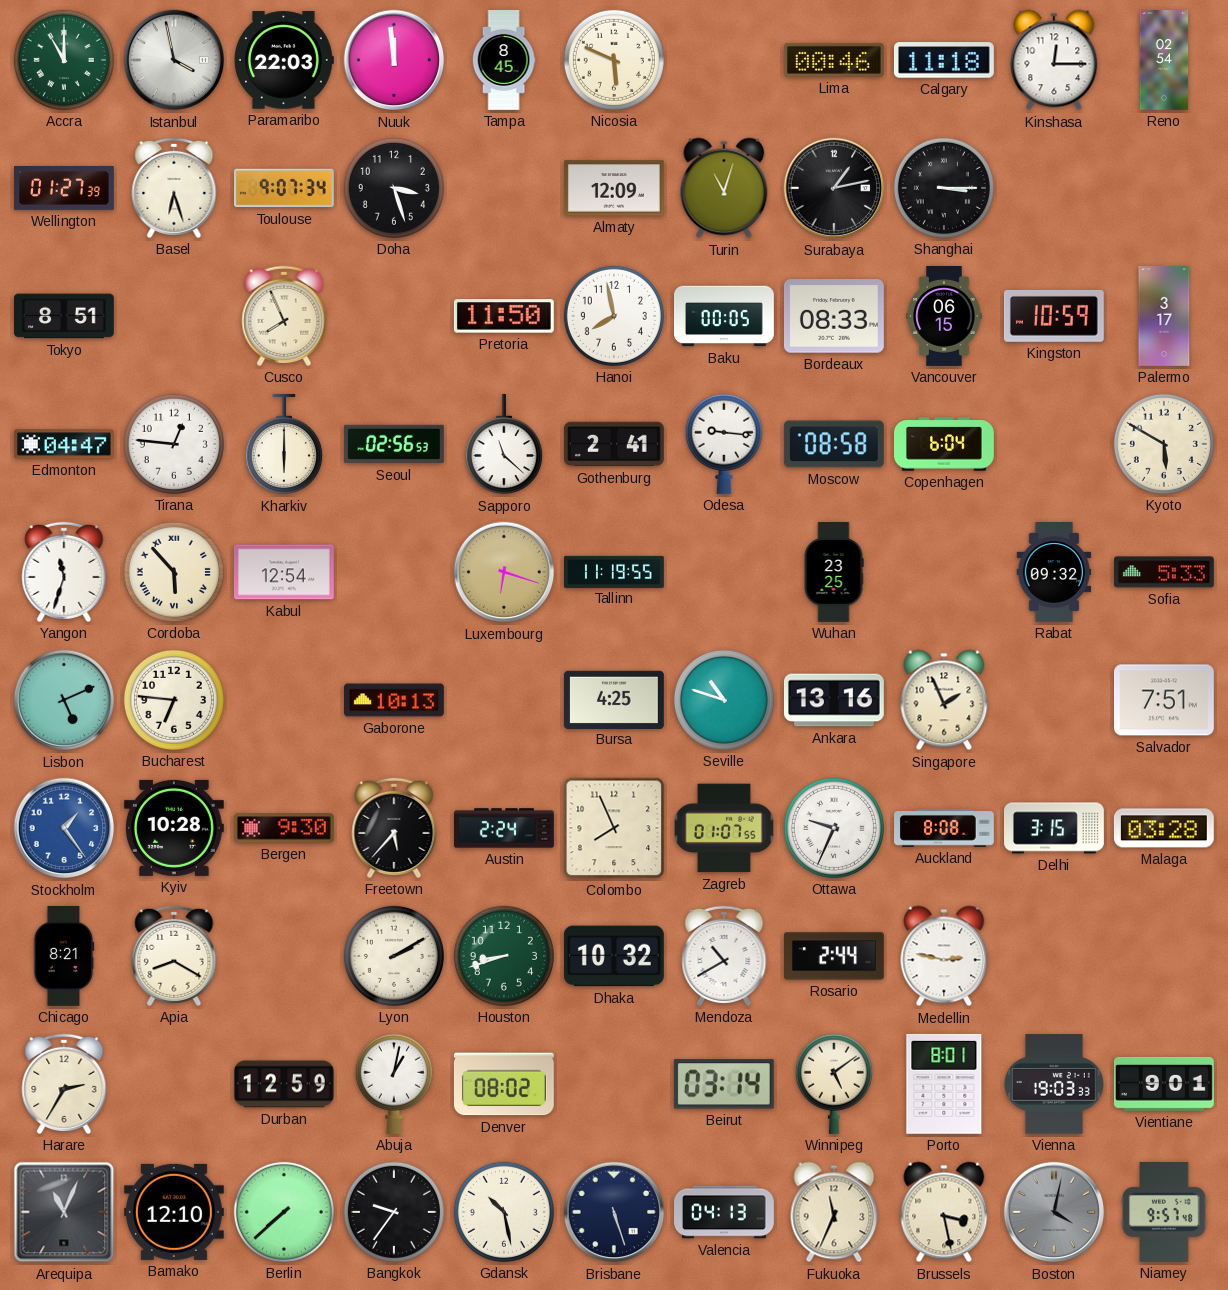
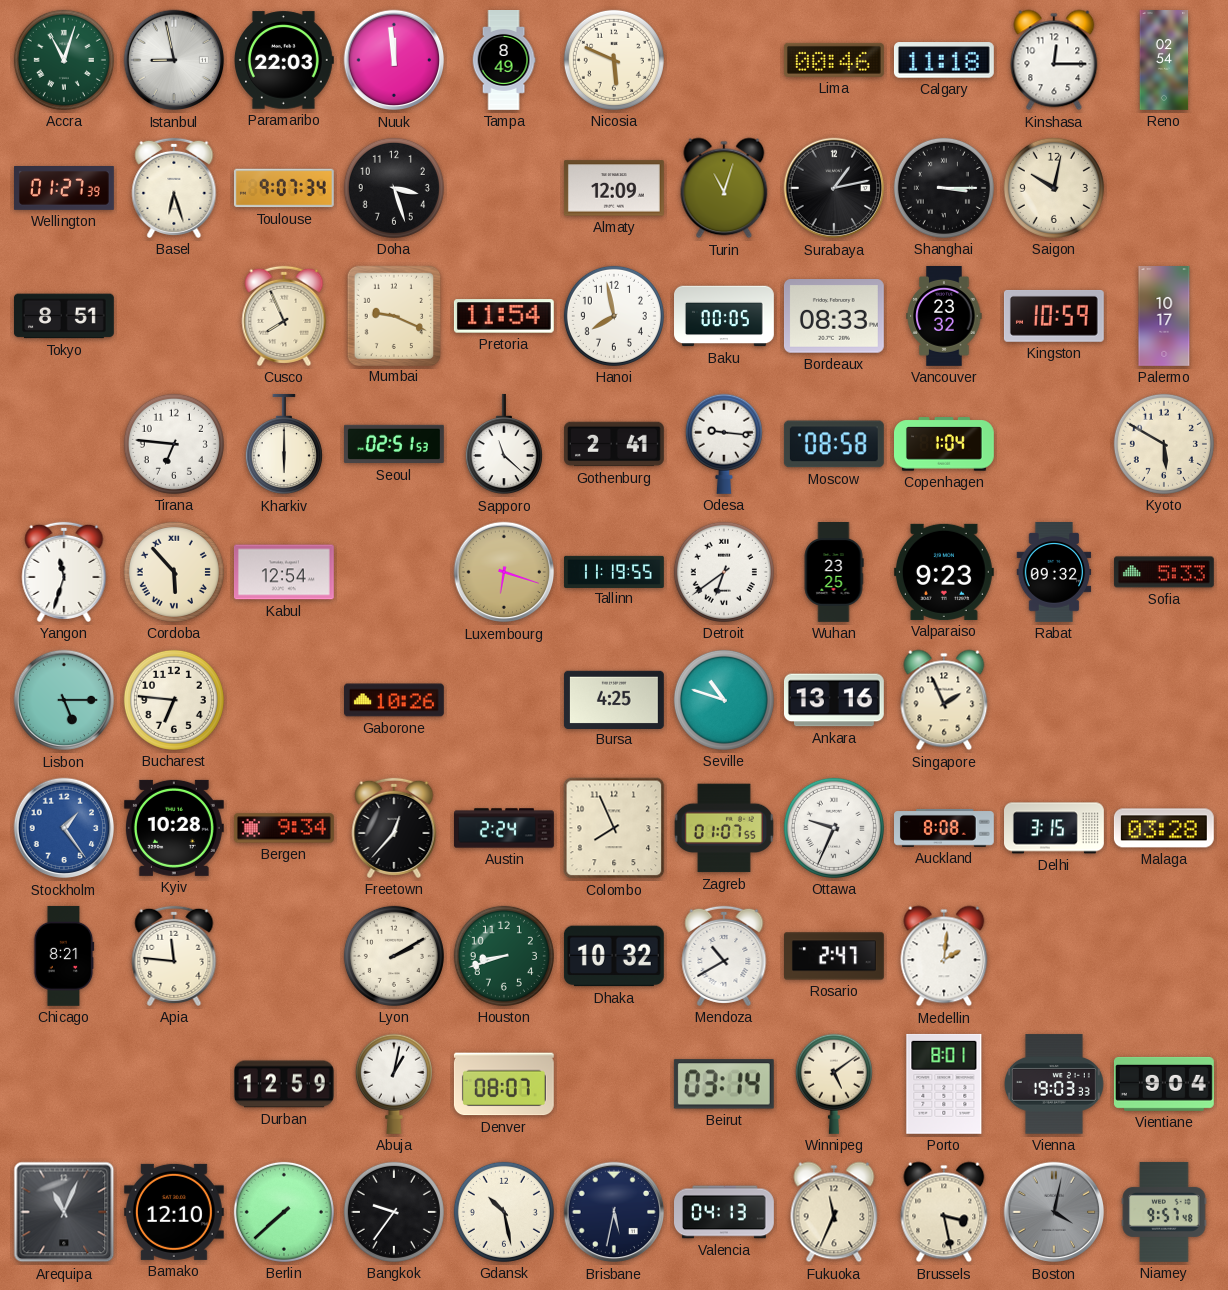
Accra: 11:00 -> 11:03
Istanbul: 3:58 -> 8:58
Tampa: 8:45 -> 8:49
Saigon: none -> 10:02
Mumbai: none -> 9:19
Pretoria: 11:50 -> 11:54
Vancouver: 06:15 -> 23:32
Palermo: 3:17 -> 10:17
Edmonton: 04:47 -> none
Tirana: 12:46 -> 6:46
Seoul: 02:56 -> 02:51
Copenhagen: 6:04 -> 1:04
Detroit: none -> 6:39
Valparaiso: none -> 9:23
Lisbon: 5:11 -> 5:15
Gaborone: 10:13 -> 10:26
Salvador: 7:51 -> none
Bergen: 9:30 -> 9:34
Freetown: 5:37 -> 12:37
Apia: 8:20 -> 11:46
Rosario: 2:44 -> 2:47
Medellin: 2:47 -> 2:01
Harare: 2:35 -> none
Denver: 08:02 -> 08:07
Vientiane: 9:01 -> 9:04
Brisbane: 5:27 -> 5:32
